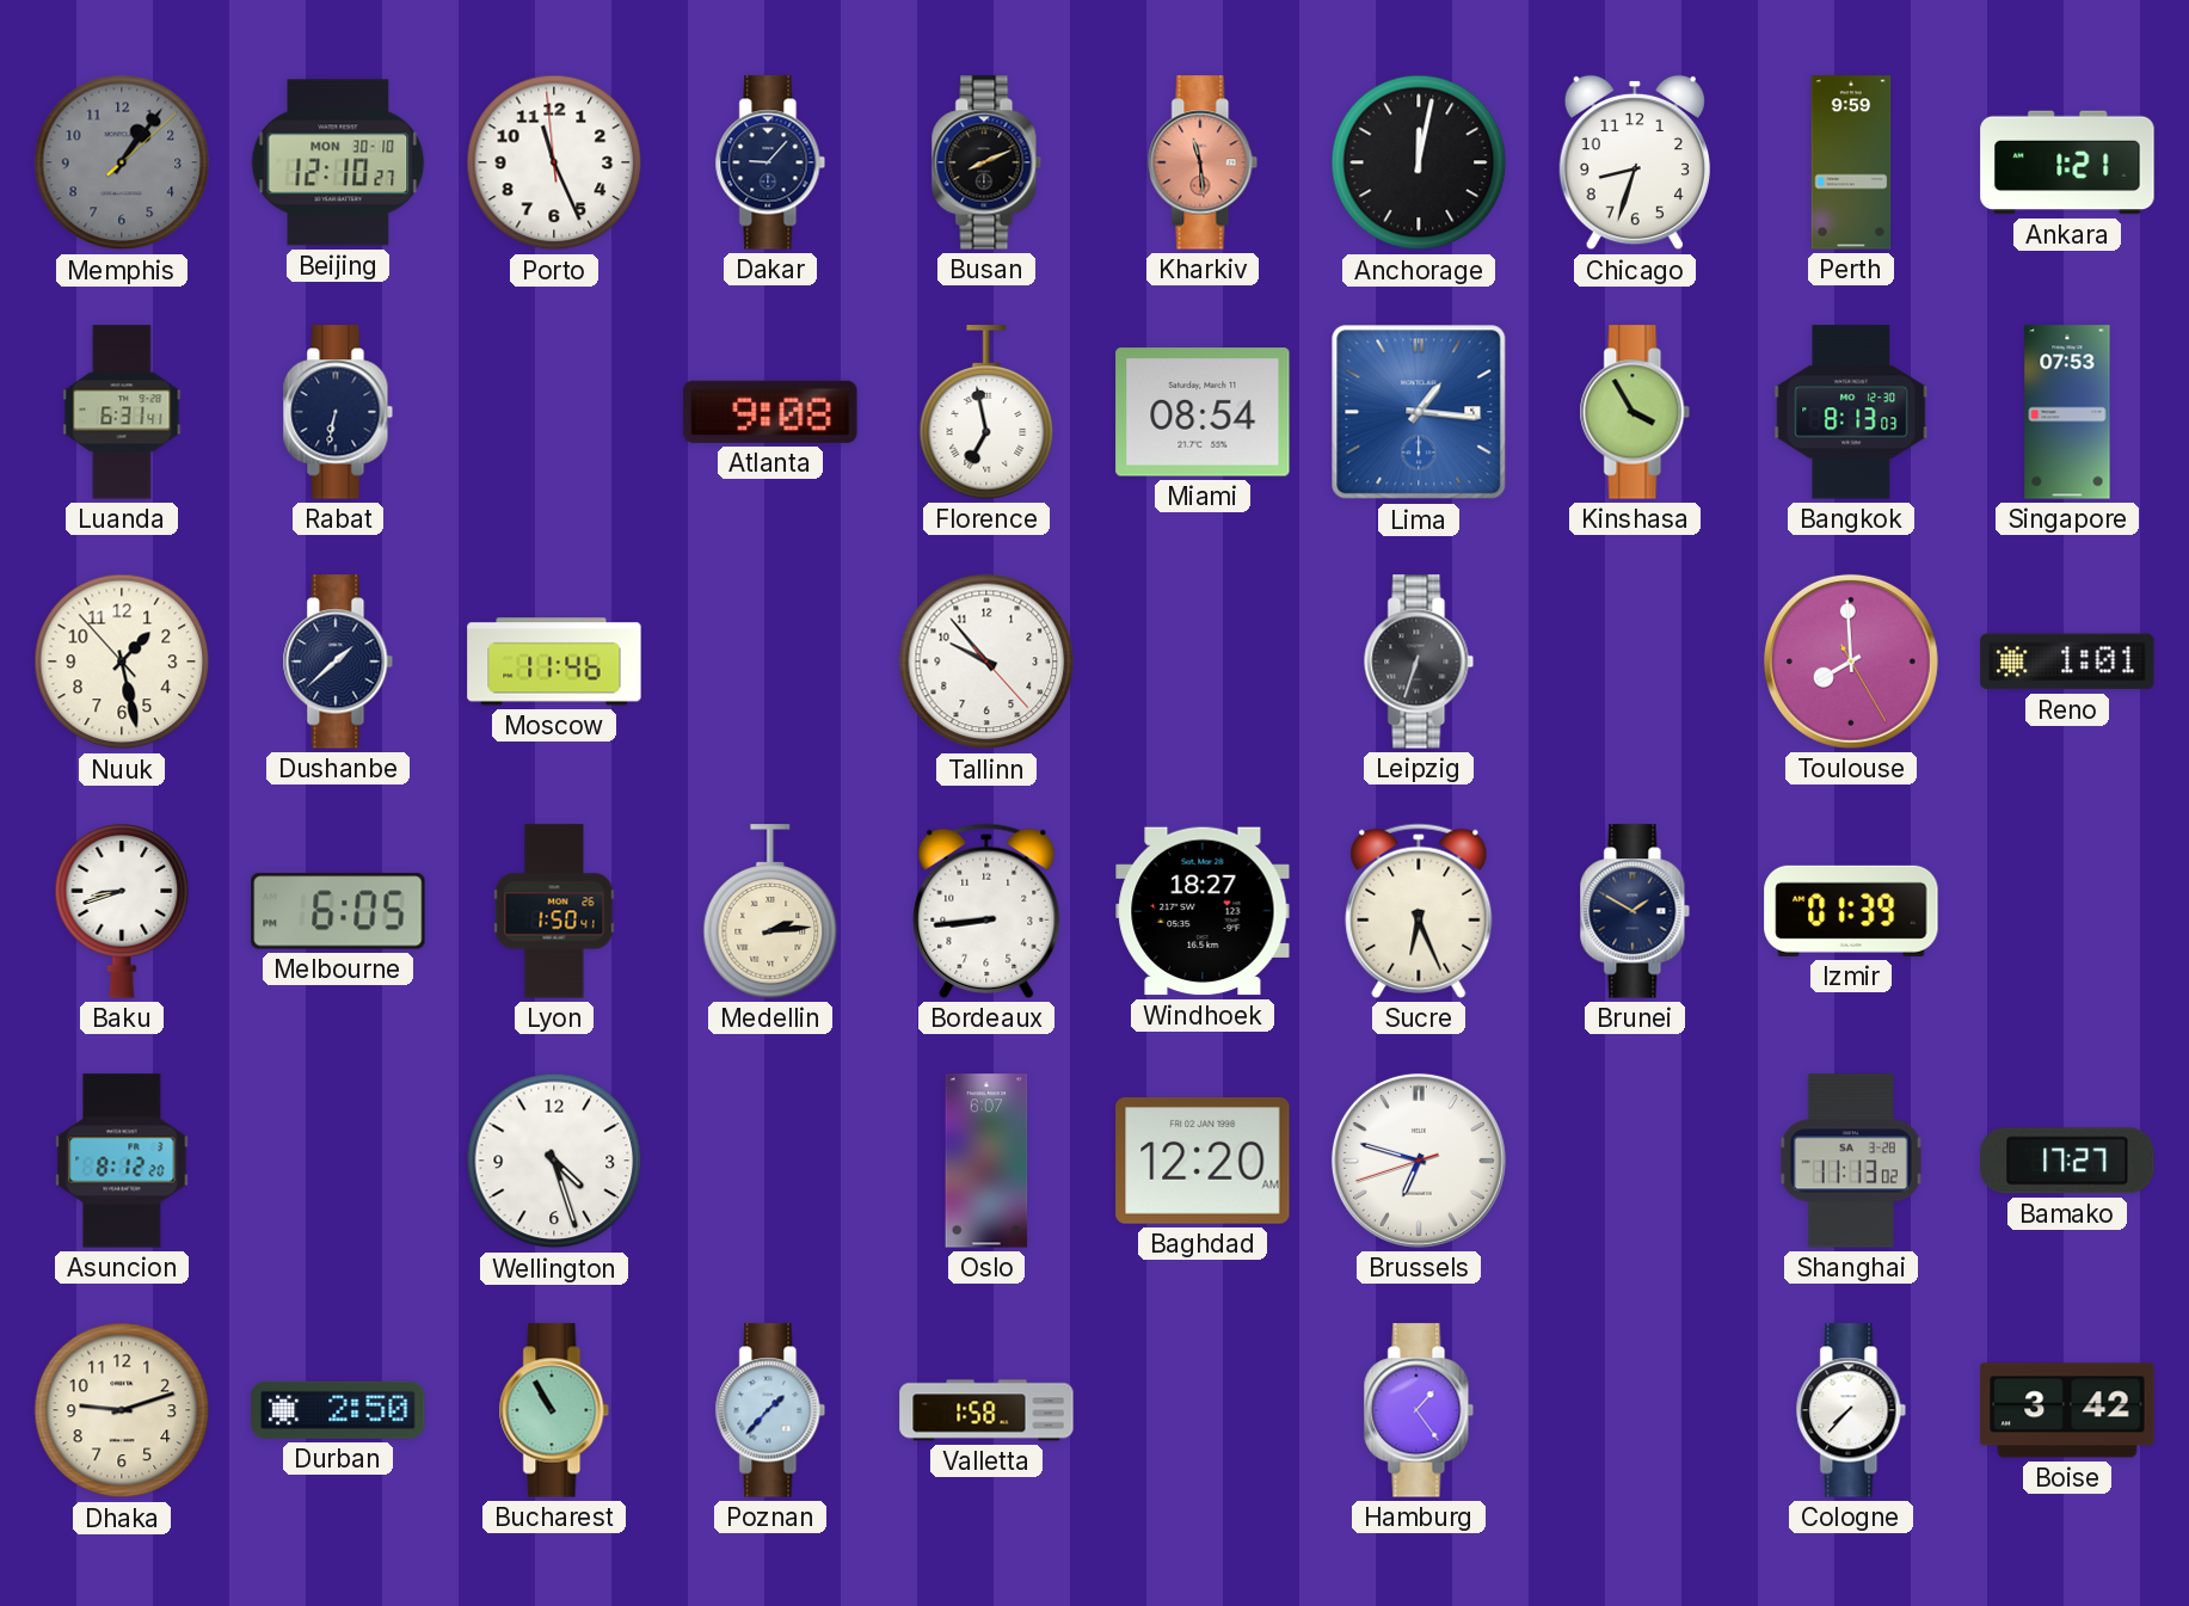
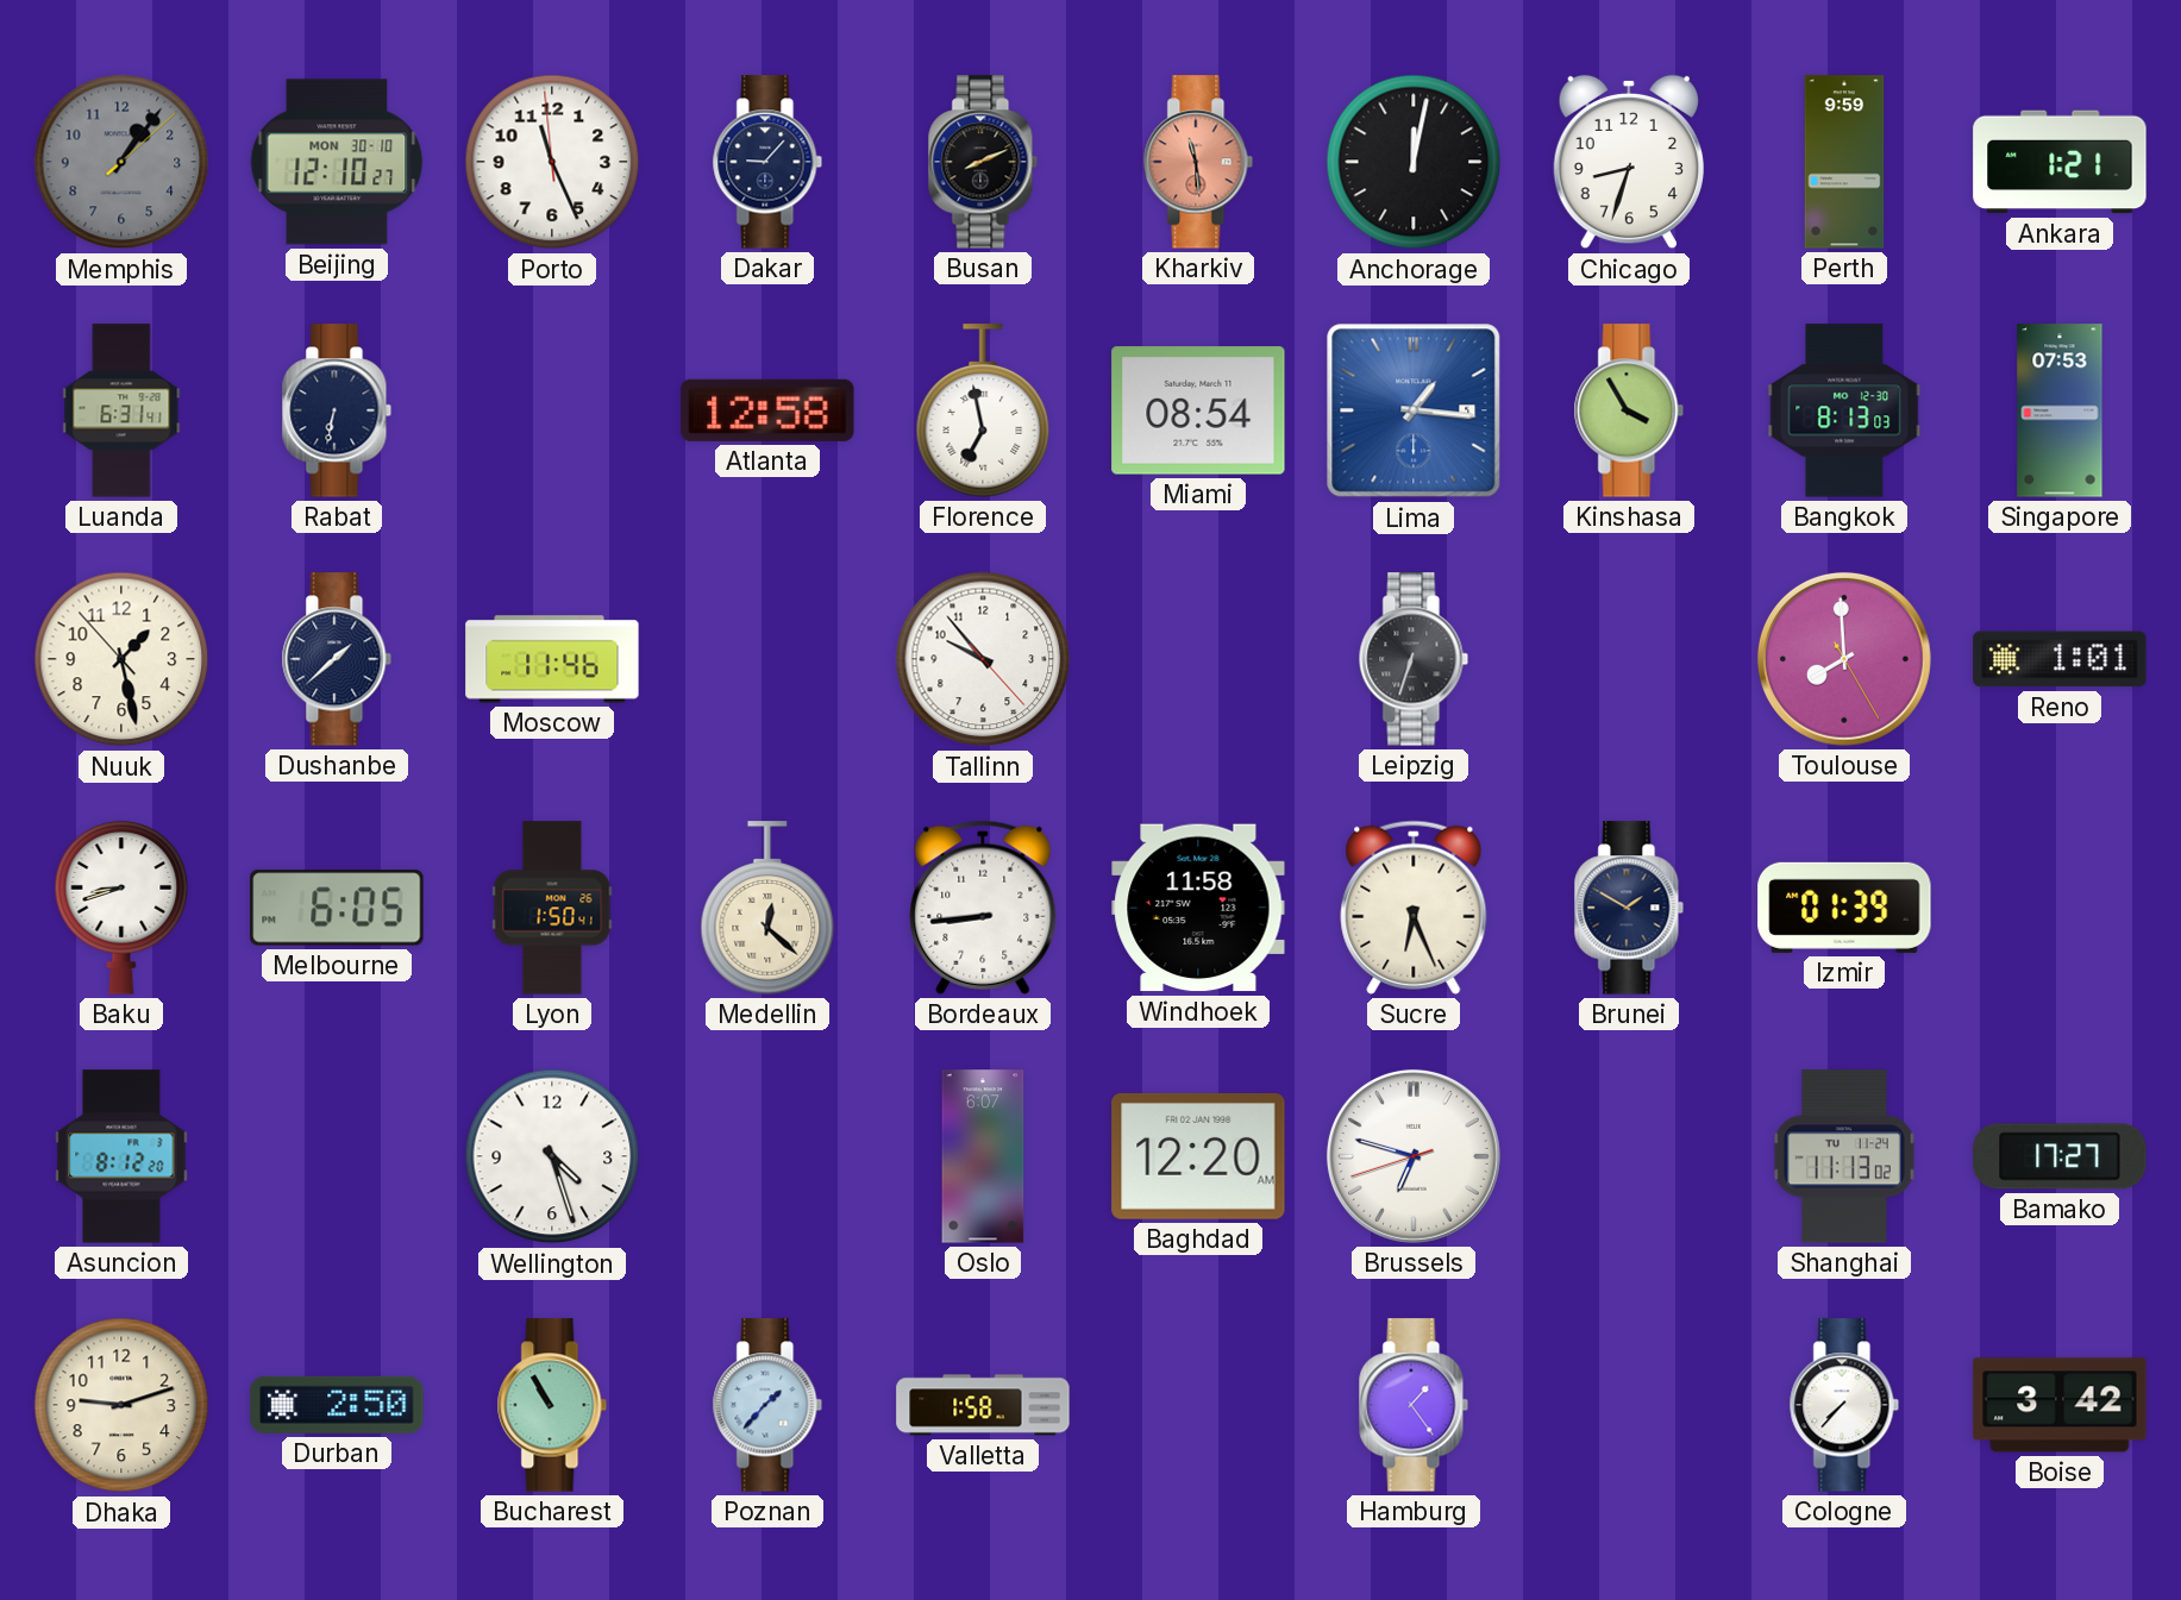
Atlanta: 9:08 -> 12:58
Medellin: 2:14 -> 12:22
Windhoek: 18:27 -> 11:58
Shanghai date: SA 3-28 -> TU 11-24
